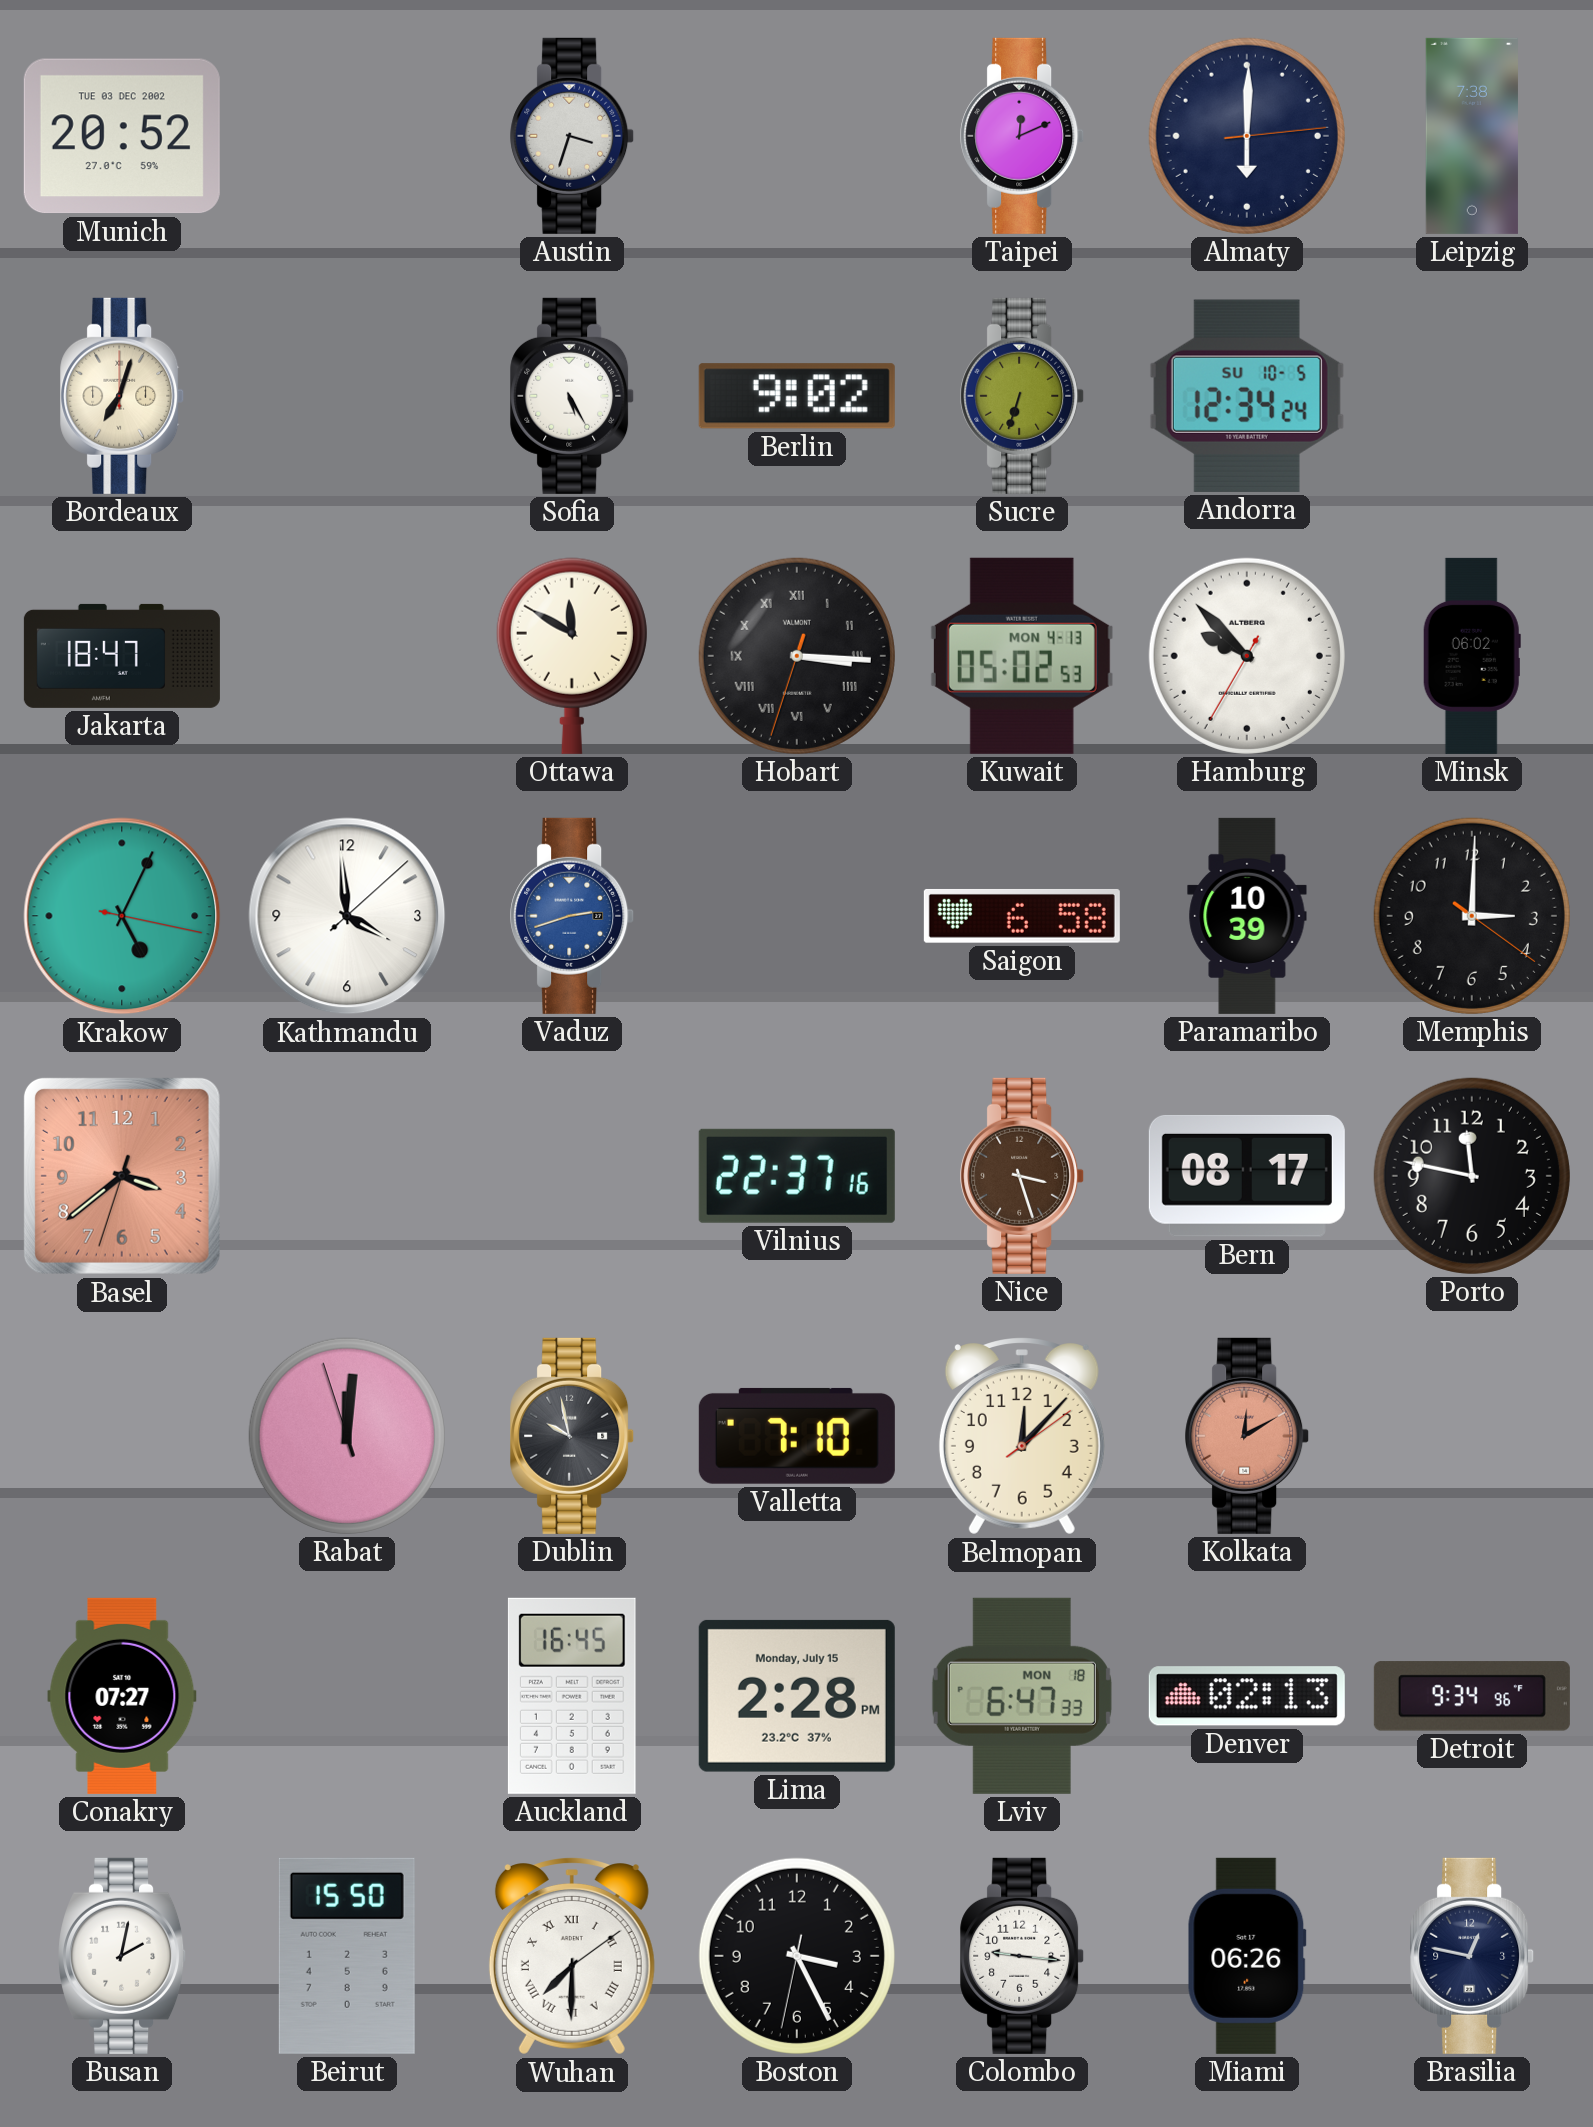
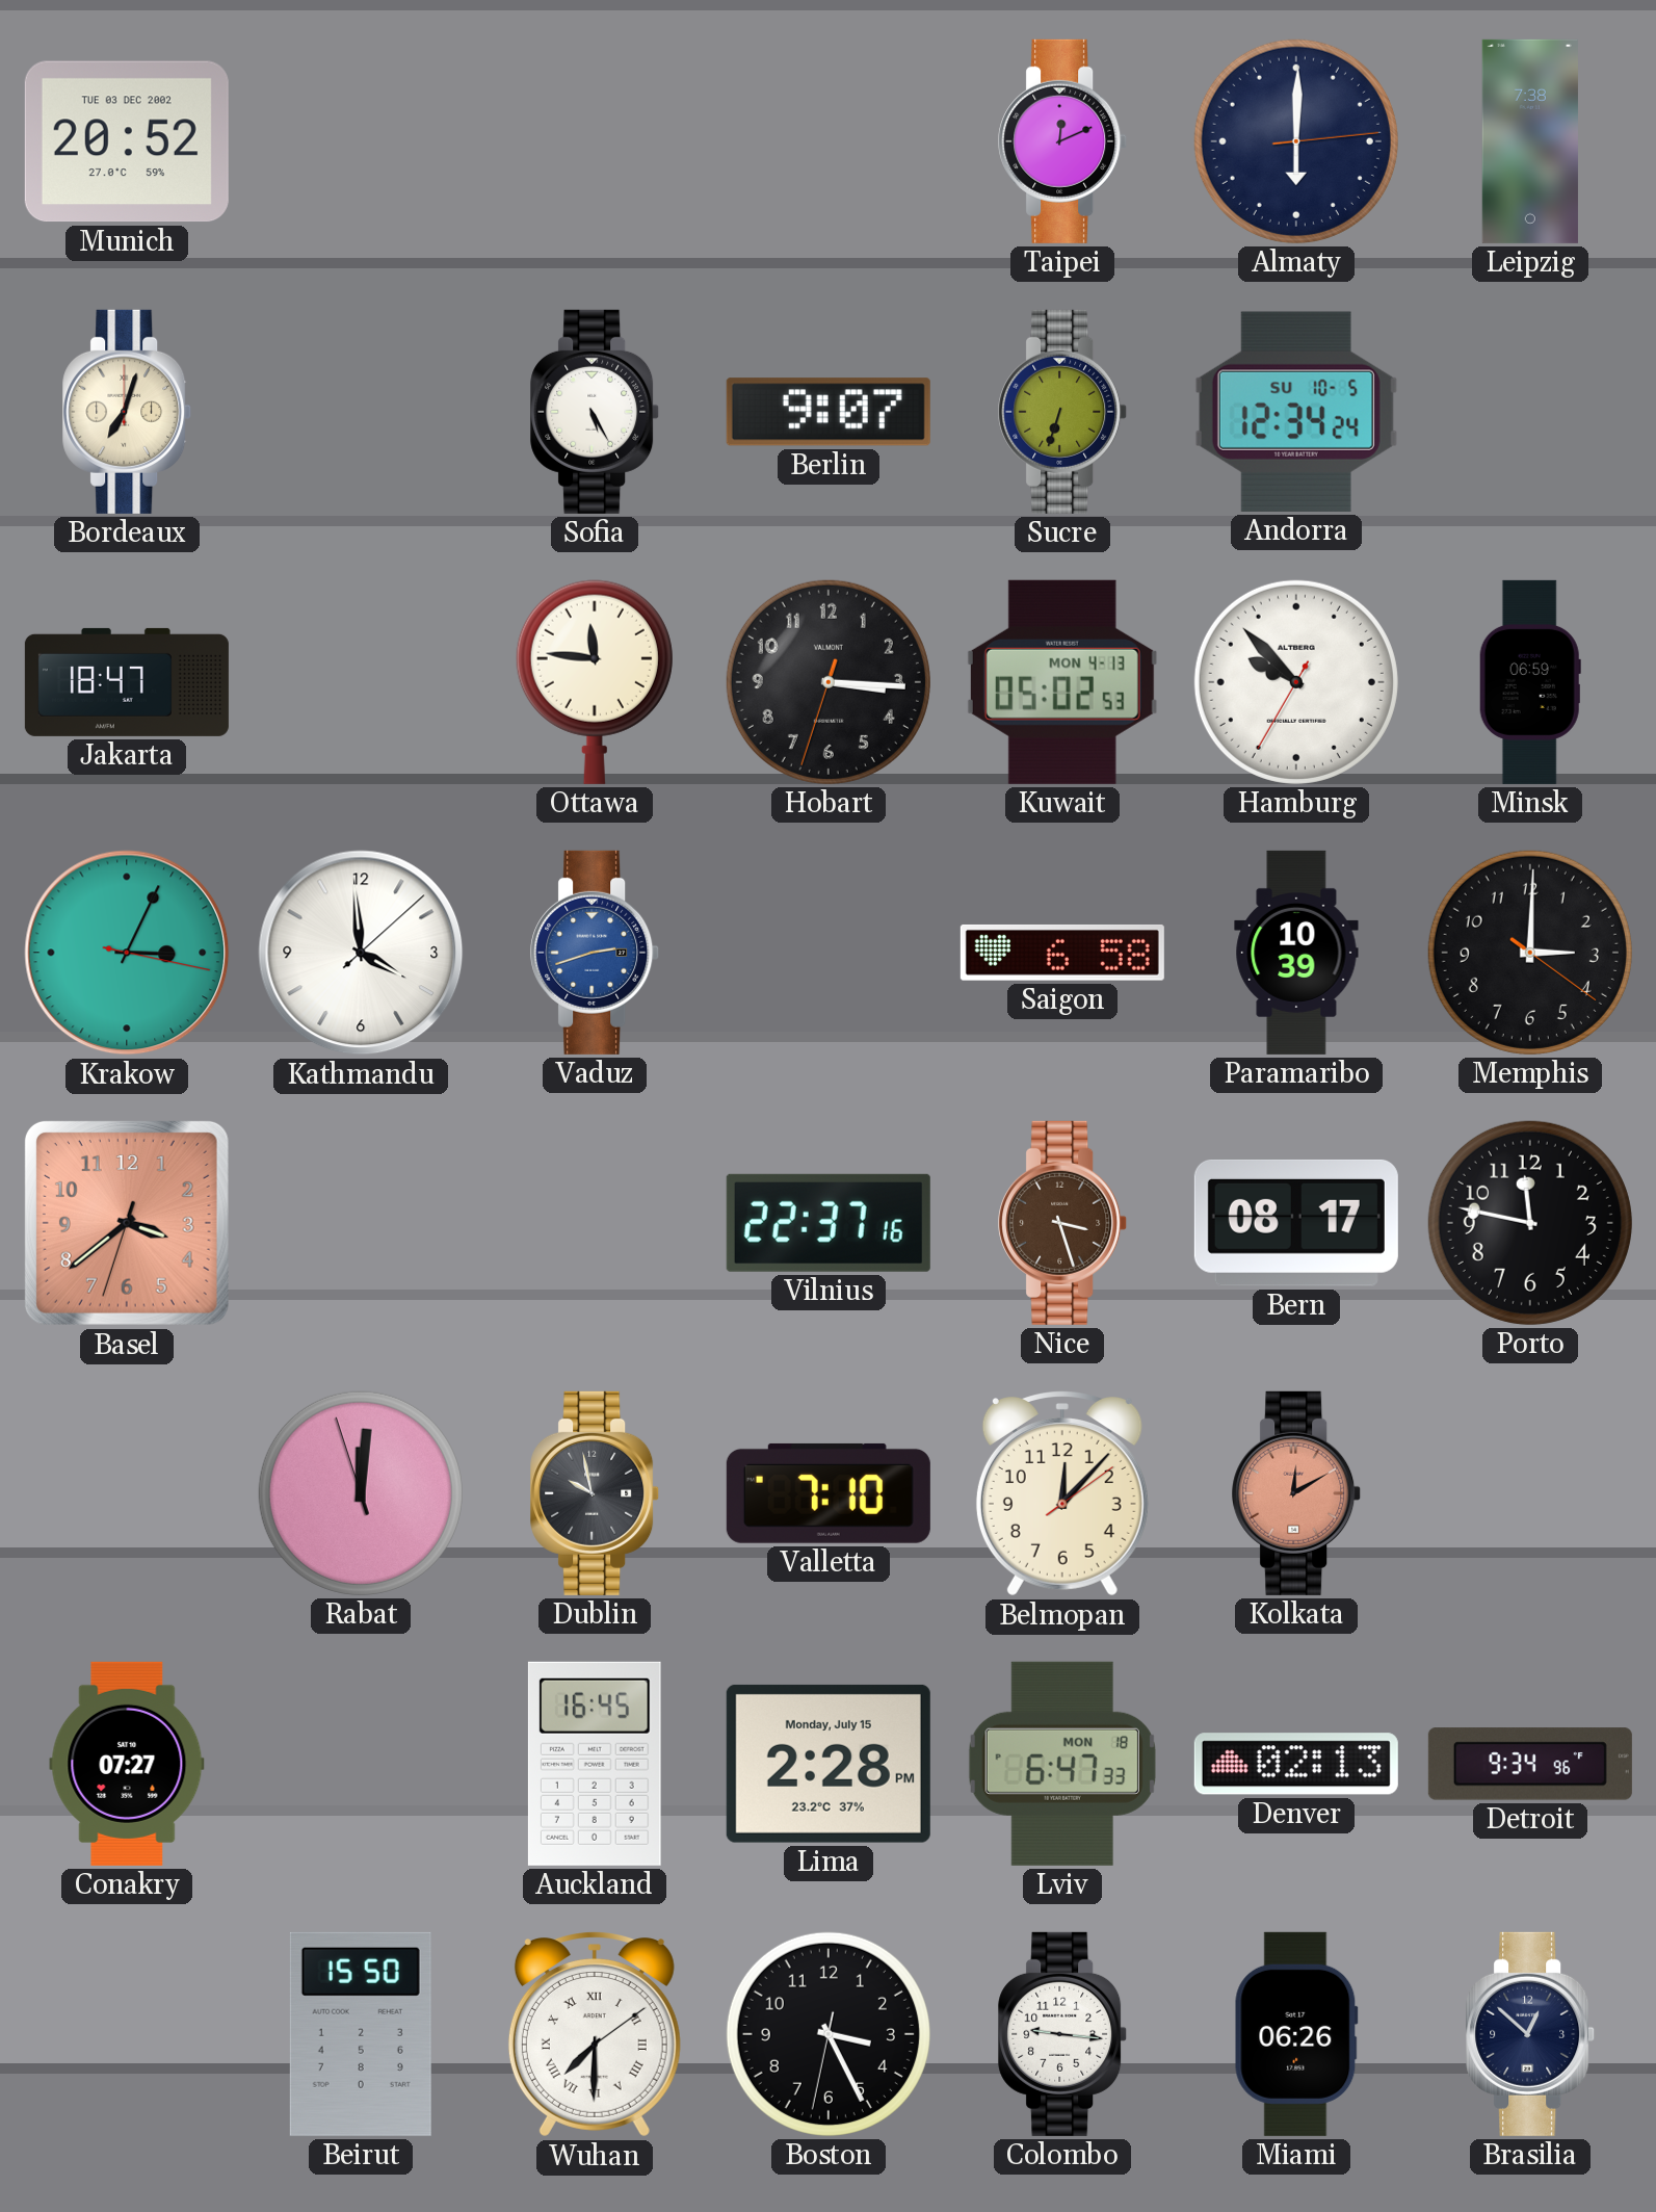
Austin: 3:33 -> none
Berlin: 9:02 -> 9:07
Ottawa: 11:50 -> 11:46
Hobart numerals: Roman -> Arabic
Minsk: 06:02 -> 06:59
Krakow: 5:04 -> 3:04
Busan: 2:02 -> none
Brasilia: 12:47 -> 12:52
